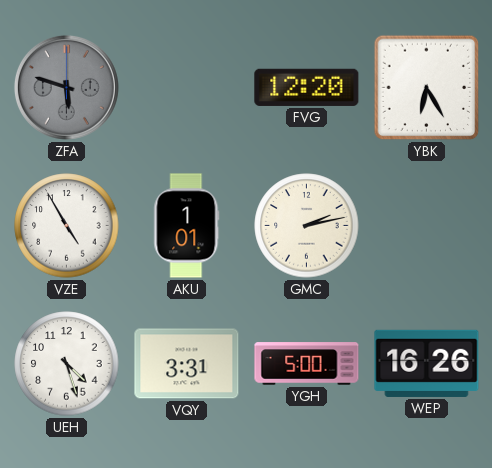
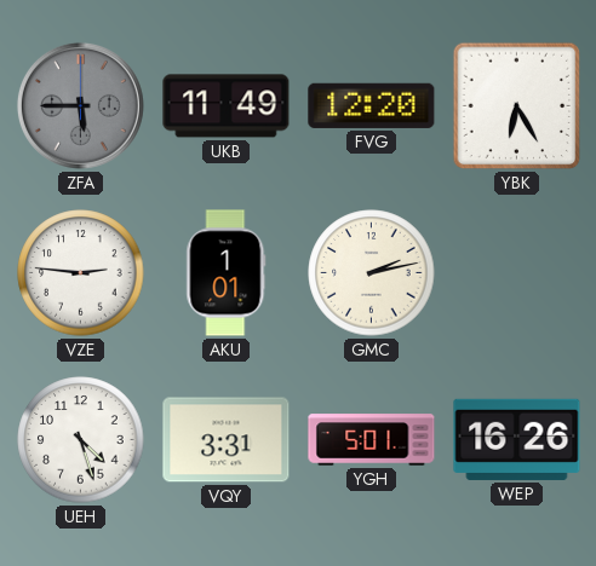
ZFA: 5:48 -> 5:45
UKB: none -> 11:49
VZE: 4:55 -> 2:46
YGH: 5:00 -> 5:01
